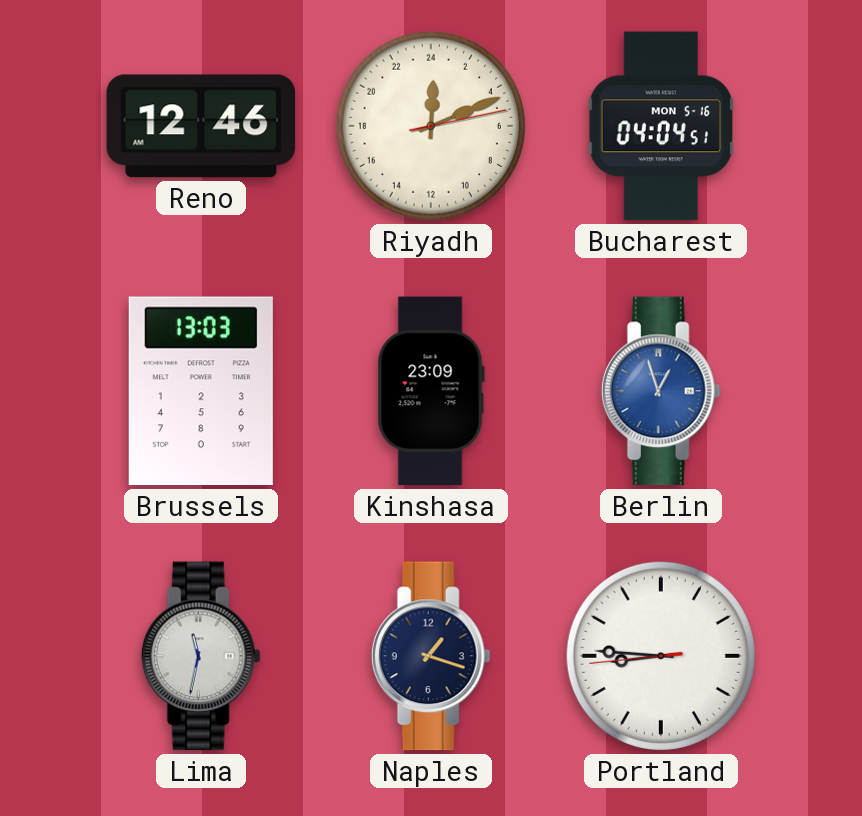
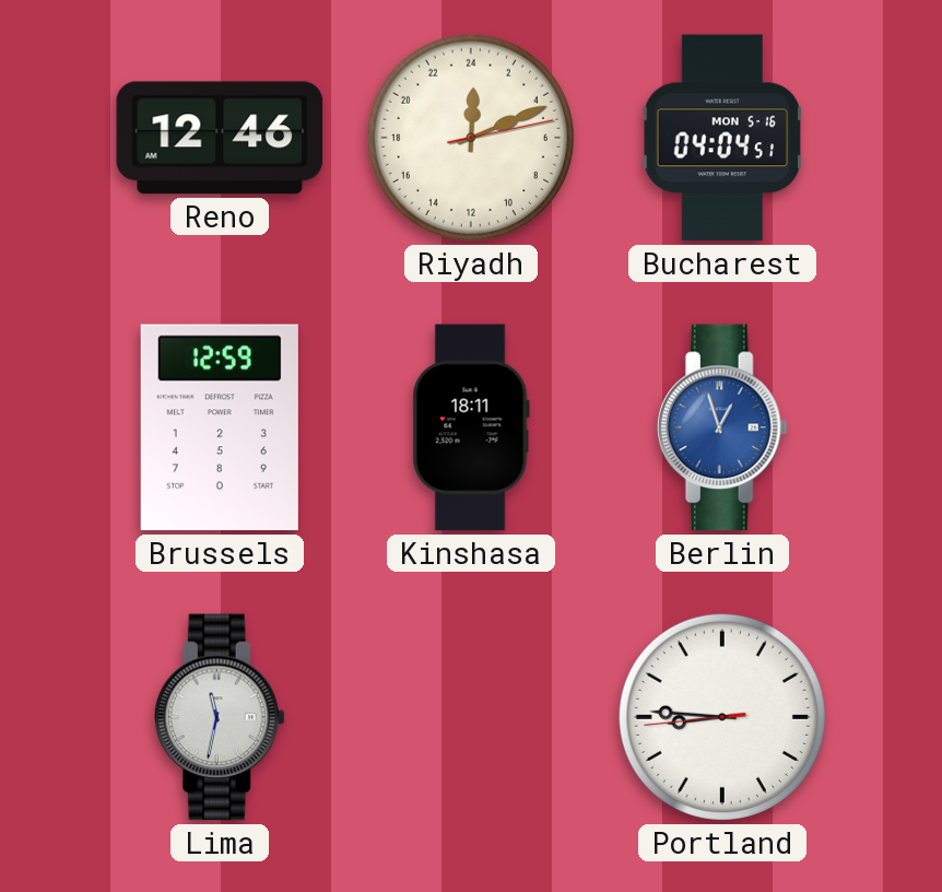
Brussels: 13:03 -> 12:59
Kinshasa: 23:09 -> 18:11
Naples: 1:18 -> none
